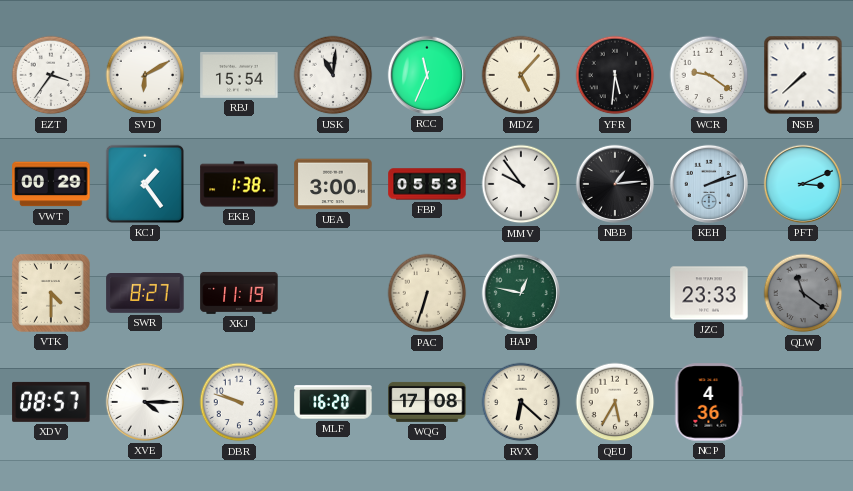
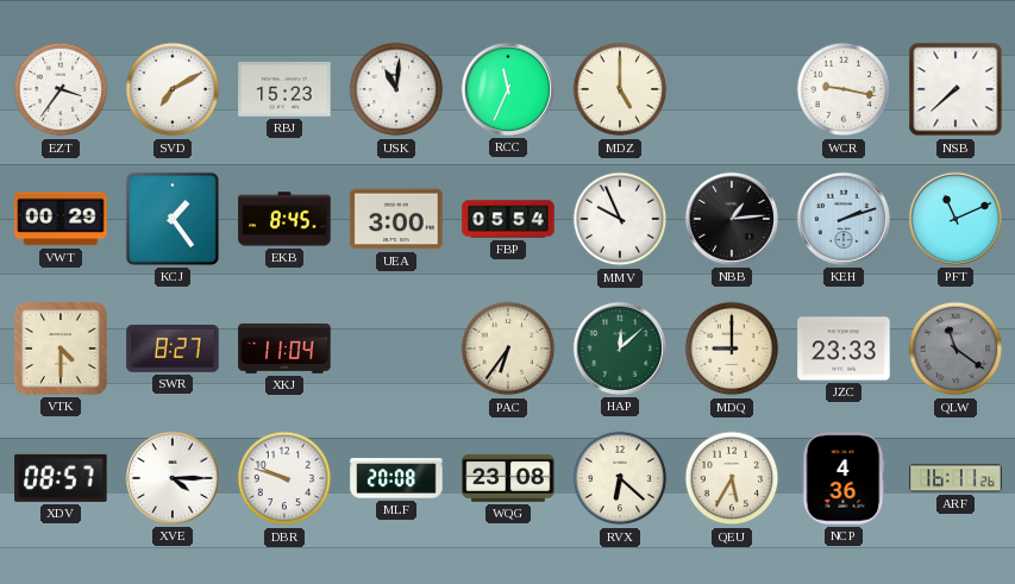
SVD: 6:10 -> 7:10
RBJ: 15:54 -> 15:23
MDZ: 5:07 -> 5:00
YFR: 5:31 -> none
WCR: 9:21 -> 9:17
EKB: 1:38 -> 8:45
FBP: 05:53 -> 05:54
MMV: 9:54 -> 9:56
PFT: 3:11 -> 11:11
XKJ: 11:19 -> 11:04
PAC: 6:33 -> 6:36
HAP: 12:47 -> 12:08
MDQ: none -> 9:00
MLF: 16:20 -> 20:08
WQG: 17:08 -> 23:08
ARF: none -> 16:11
